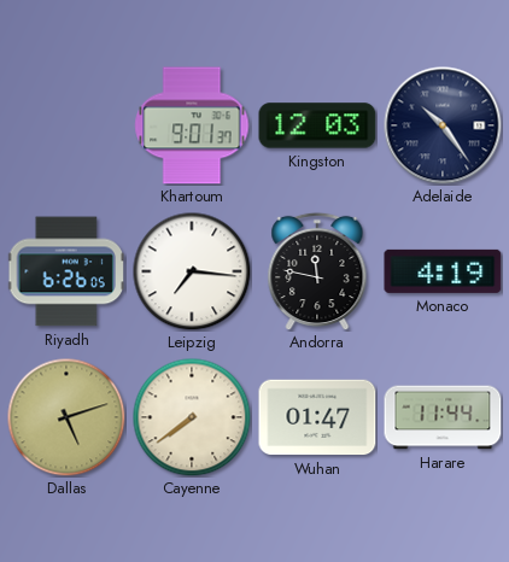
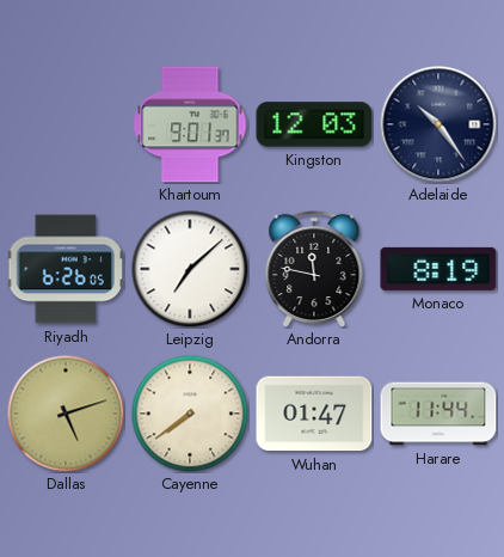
Leipzig: 7:16 -> 7:08
Monaco: 4:19 -> 8:19
